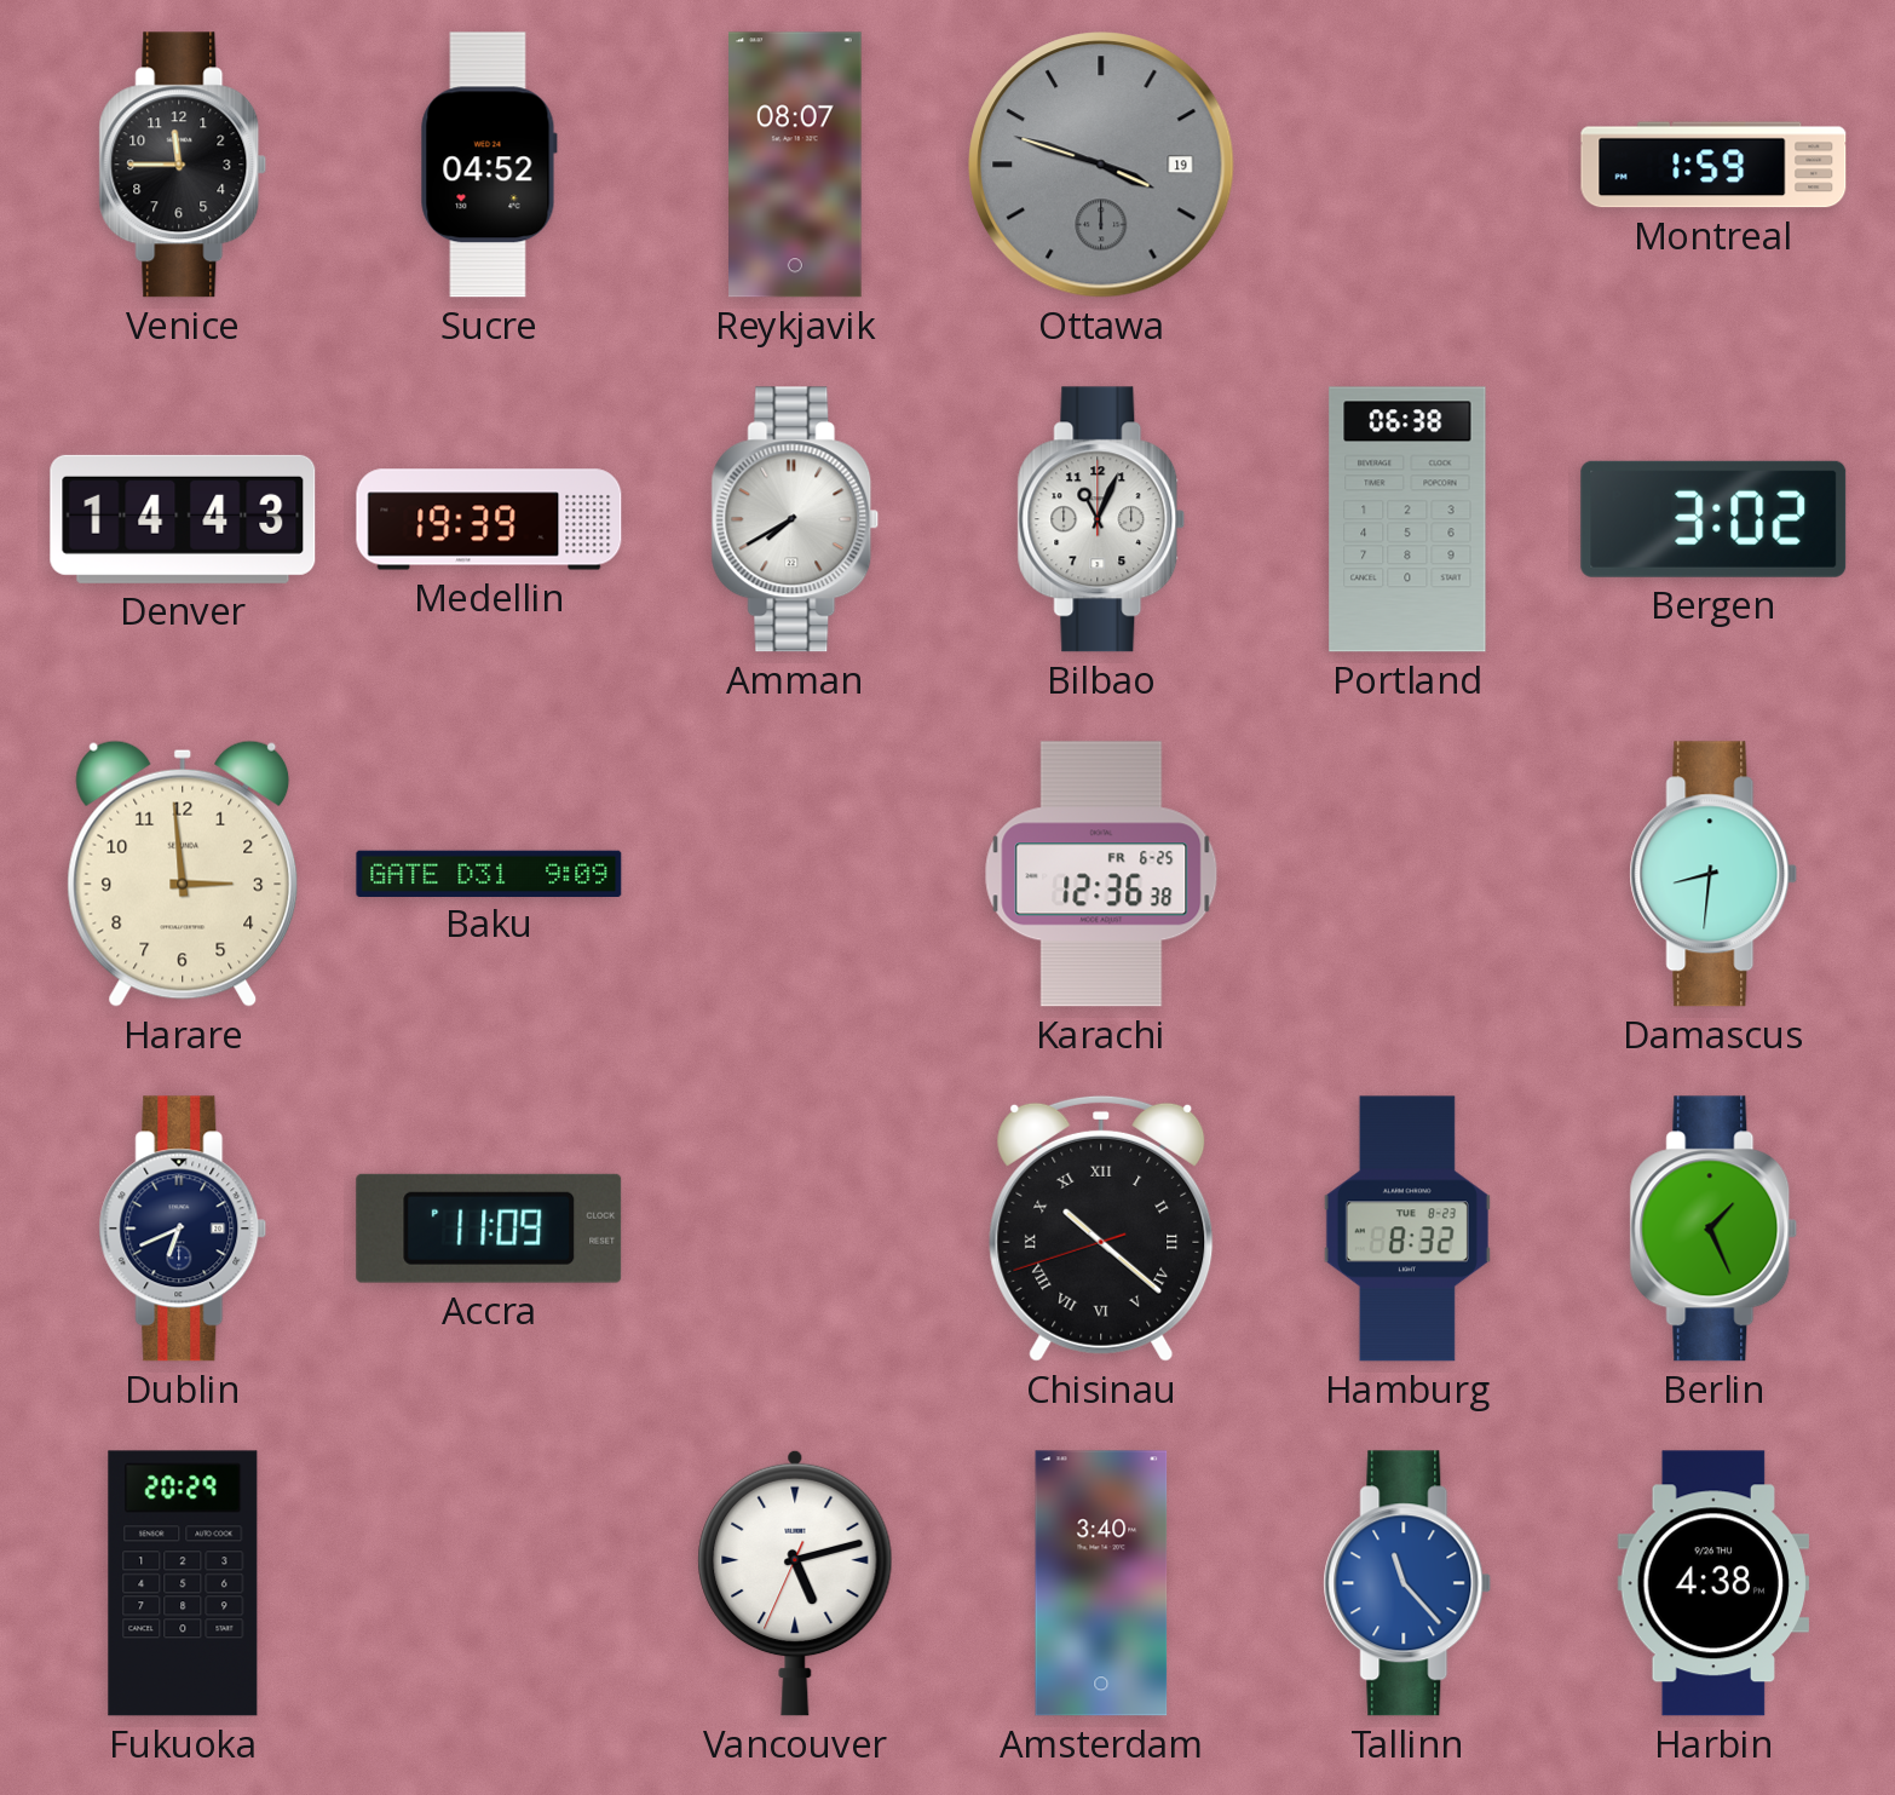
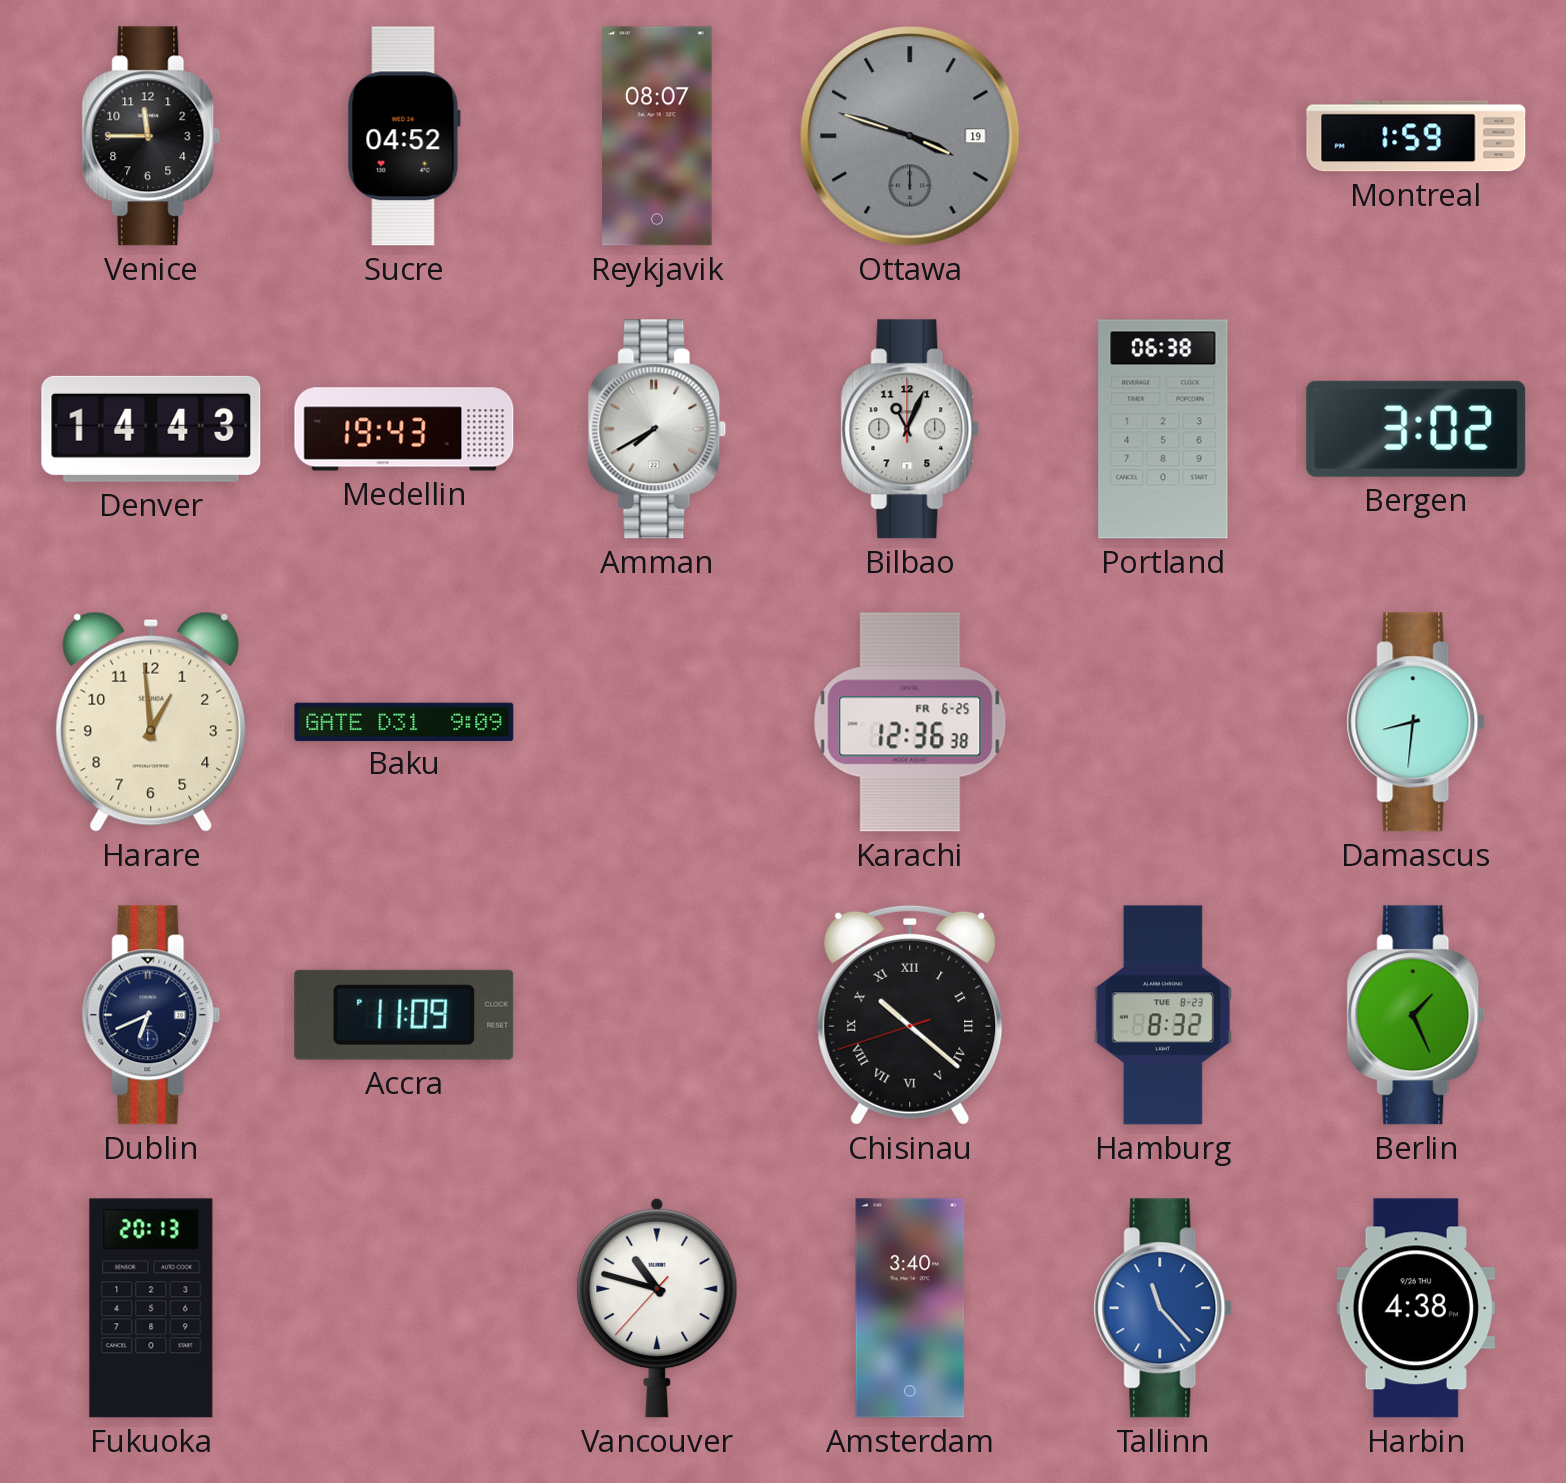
Medellin: 19:39 -> 19:43
Harare: 2:59 -> 12:59
Fukuoka: 20:29 -> 20:13
Vancouver: 5:12 -> 10:47
